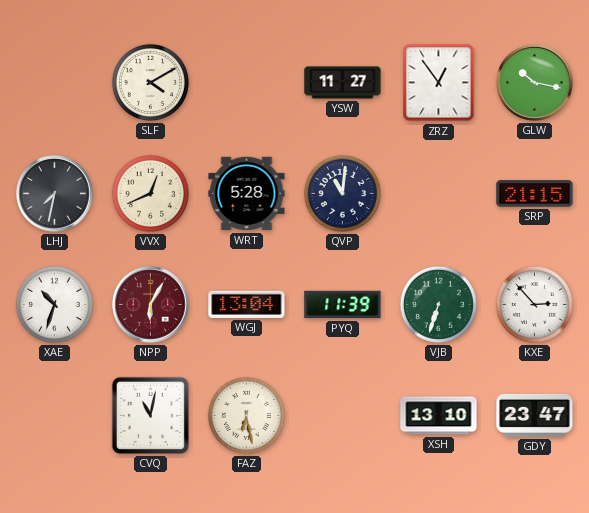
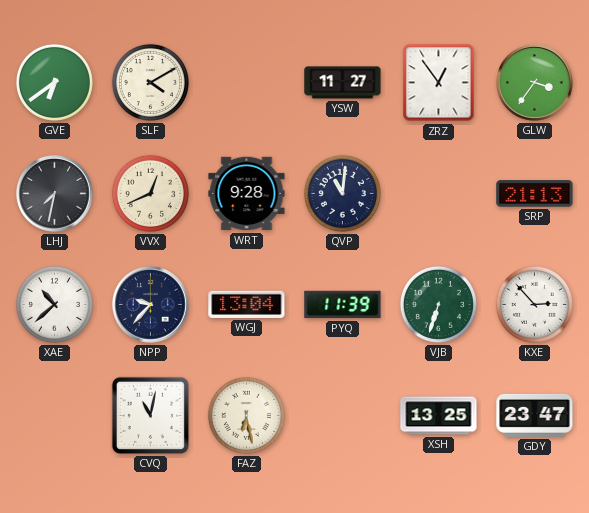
GVE: none -> 6:39
GLW: 10:17 -> 3:36
WRT: 5:28 -> 9:28
SRP: 21:15 -> 21:13
XAE: 10:33 -> 10:38
NPP: 6:05 -> 9:37
NPP dial: burgundy -> navy
XSH: 13:10 -> 13:25
